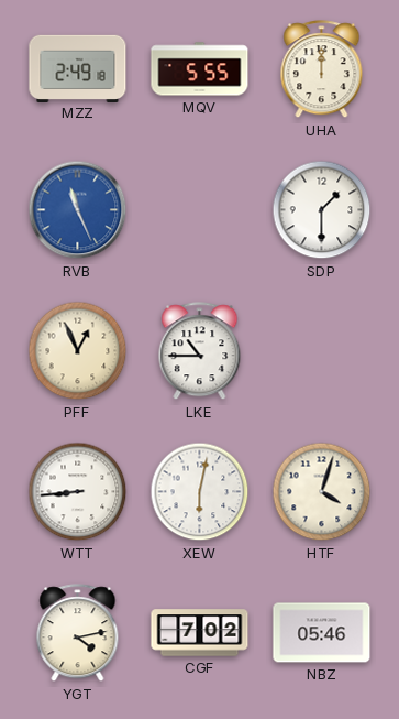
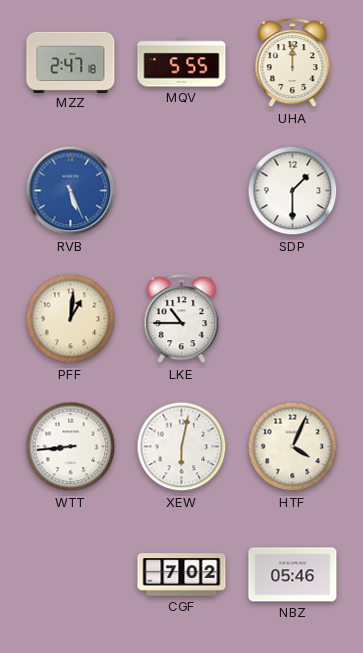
MZZ: 2:49 -> 2:47
RVB: 11:26 -> 5:26
PFF: 12:56 -> 1:01
HTF: 4:03 -> 4:04
YGT: 4:13 -> none
